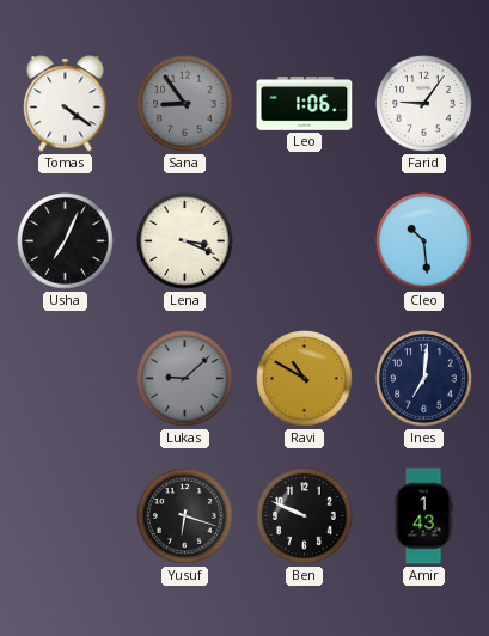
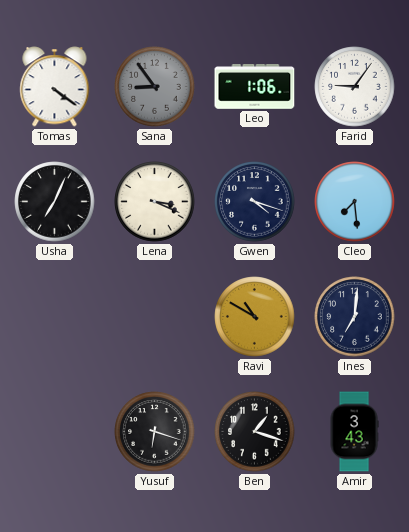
Gwen: none -> 4:18
Cleo: 10:29 -> 7:29
Lukas: 9:08 -> none
Ben: 9:49 -> 1:18
Amir: 1:43 -> 3:43
